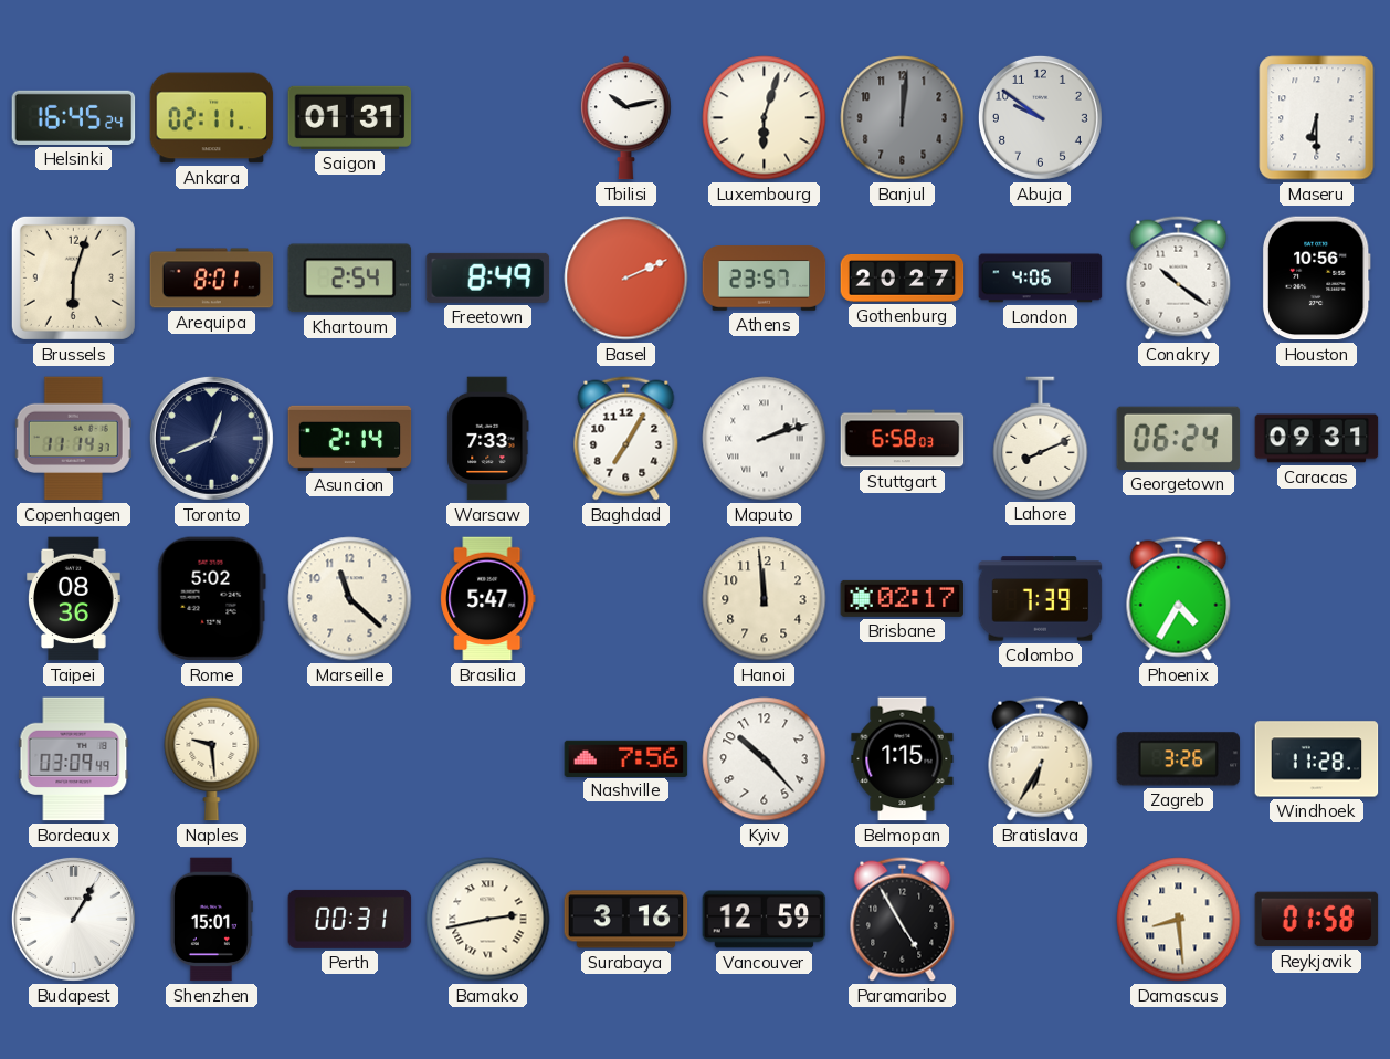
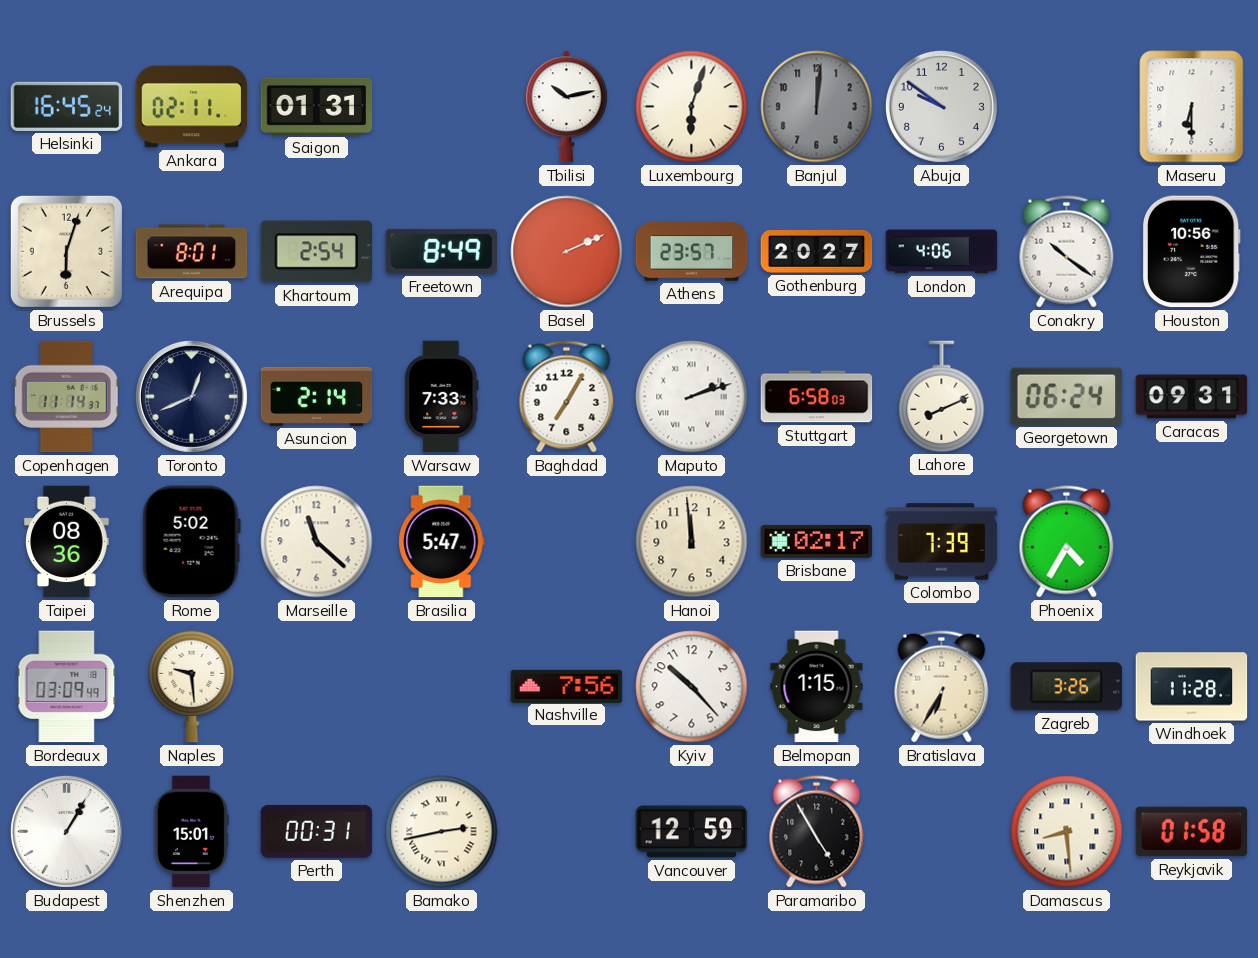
Surabaya: 3:16 -> none
